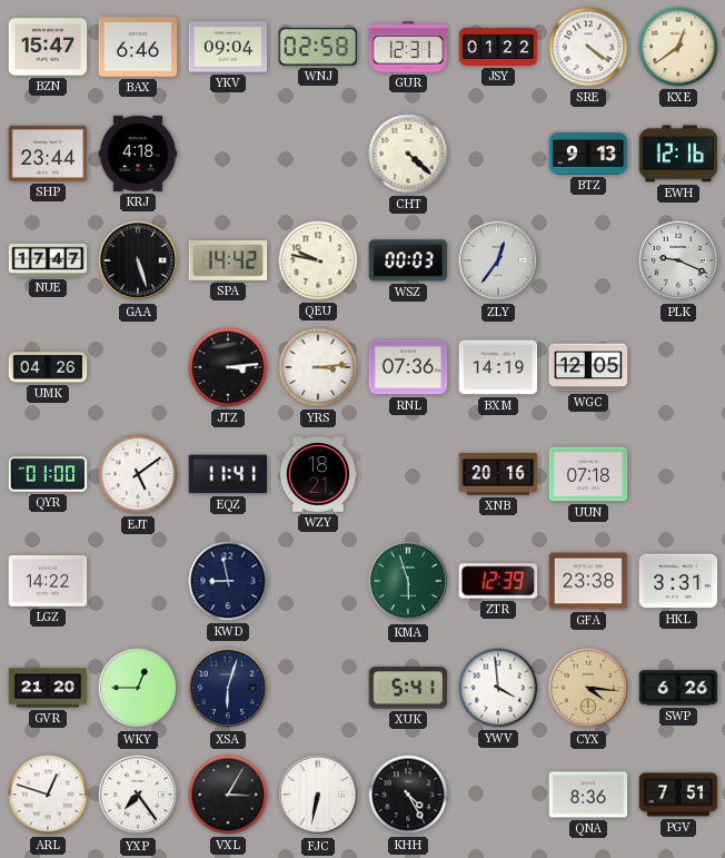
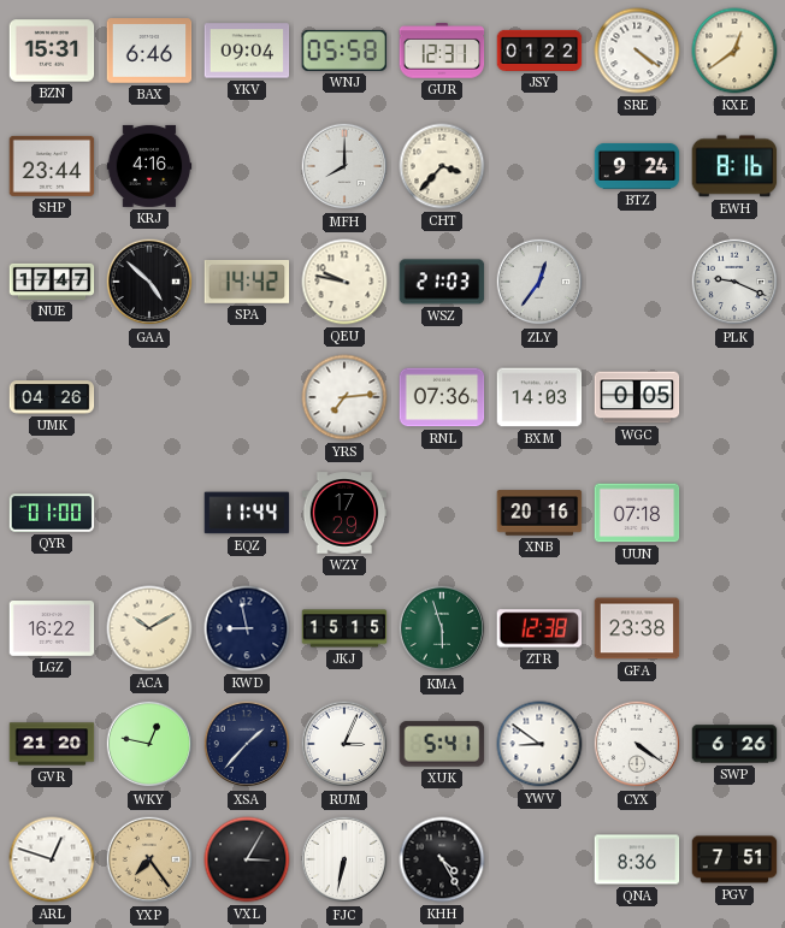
BZN: 15:47 -> 15:31
WNJ: 02:58 -> 05:58
KRJ: 4:18 -> 4:16
MFH: none -> 8:00
CHT: 4:22 -> 3:37
BTZ: 9:13 -> 9:24
EWH: 12:16 -> 8:16
GAA: 5:27 -> 4:52
WSZ: 00:03 -> 21:03
JTZ: 3:14 -> none
YRS: 3:14 -> 7:14
BXM: 14:19 -> 14:03
WGC: 12:05 -> 0:05
EJT: 5:09 -> none
EQZ: 11:41 -> 11:44
WZY: 18:21 -> 17:29
LGZ: 14:22 -> 16:22
ACA: none -> 10:10
JKJ: none -> 15:15
ZTR: 12:39 -> 12:38
HKL: 3:31 -> none
WKY: 12:45 -> 12:47
XSA: 6:03 -> 1:37
RUM: none -> 3:04
YWV: 3:59 -> 8:51
CYX: 4:16 -> 4:21
CYX dial: champagne -> white
YXP dial: white -> champagne
